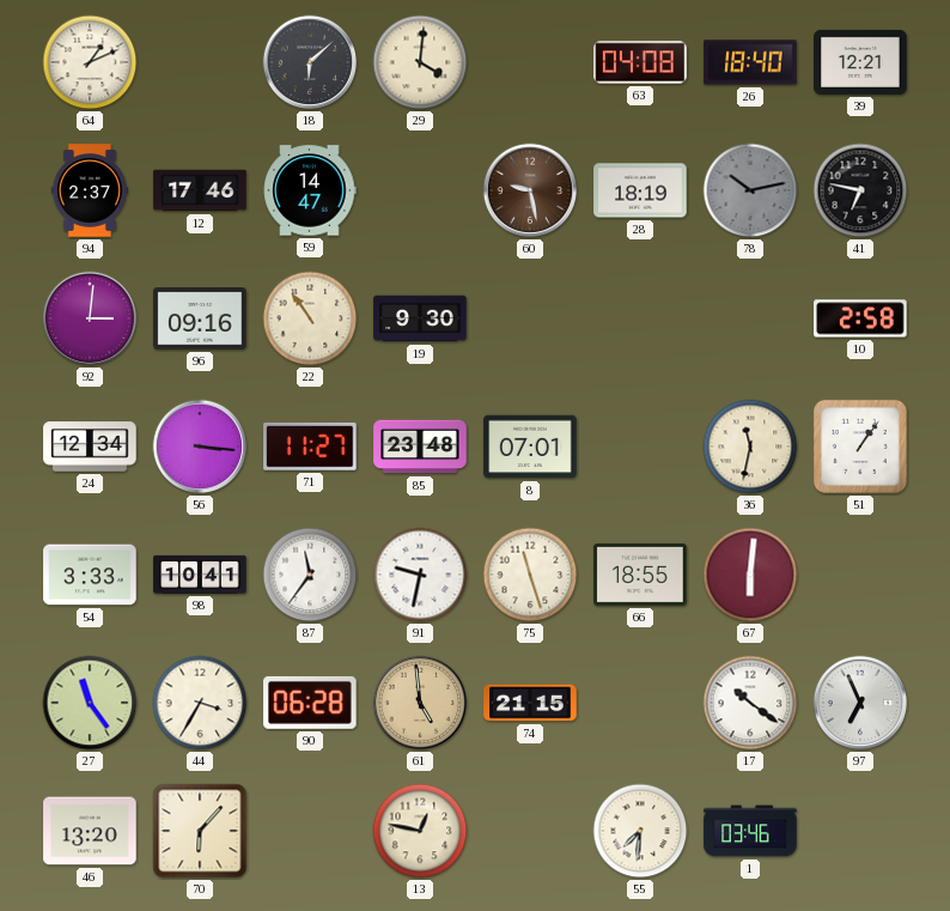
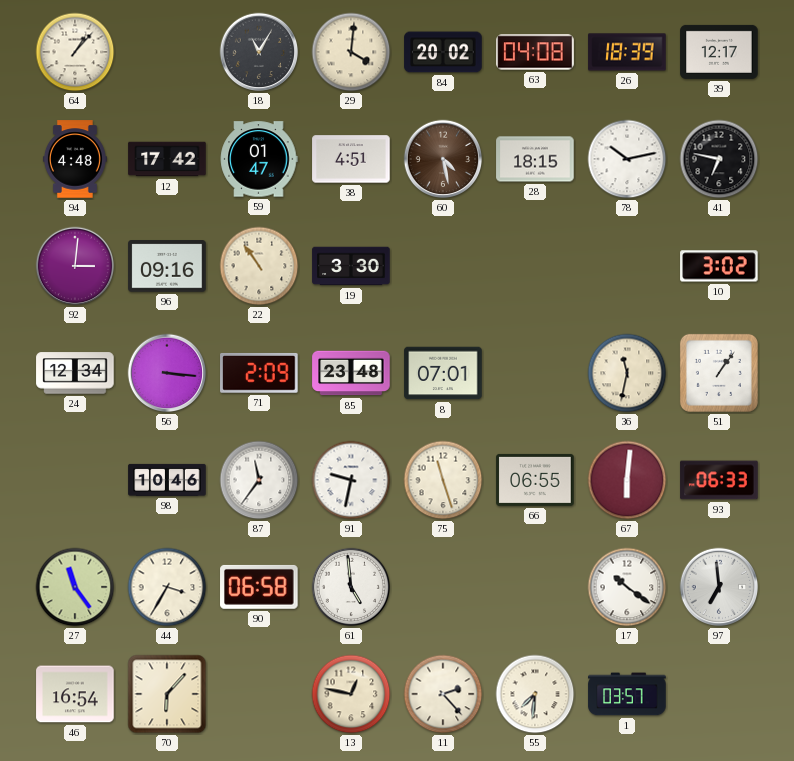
64: 1:11 -> 1:07
18: 6:08 -> 11:05
84: none -> 20:02
26: 18:40 -> 18:39
39: 12:21 -> 12:17
94: 2:37 -> 4:48
12: 17:46 -> 17:42
59: 14:47 -> 01:47
38: none -> 4:51
60: 9:28 -> 4:28
28: 18:19 -> 18:15
78 dial: grey -> white
19: 9:30 -> 3:30
10: 2:58 -> 3:02
71: 11:27 -> 2:09
54: 3:33 -> none
98: 10:41 -> 10:46
66: 18:55 -> 06:55
93: none -> 06:33
90: 06:28 -> 06:58
61 dial: champagne -> white
74: 21:15 -> none
97: 6:56 -> 6:59
46: 13:20 -> 16:54
11: none -> 2:23
1: 03:46 -> 03:57
